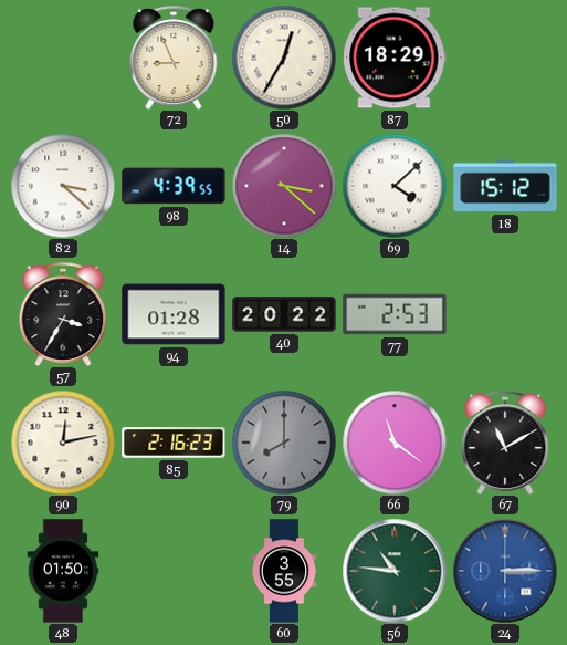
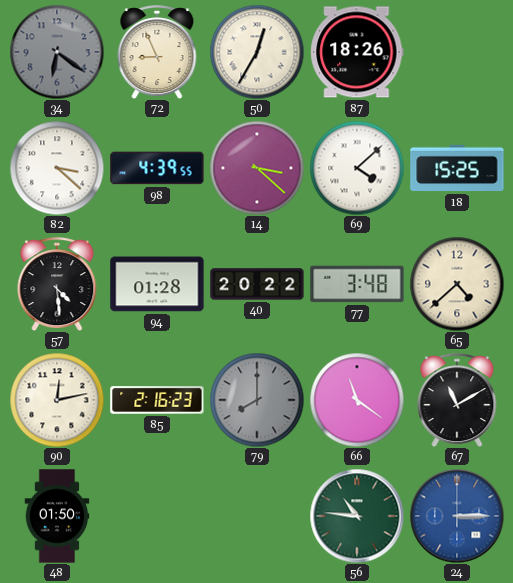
34: none -> 6:21
87: 18:29 -> 18:26
18: 15:12 -> 15:25
57: 3:35 -> 4:29
77: 2:53 -> 3:48
65: none -> 4:38
60: 3:55 -> none
